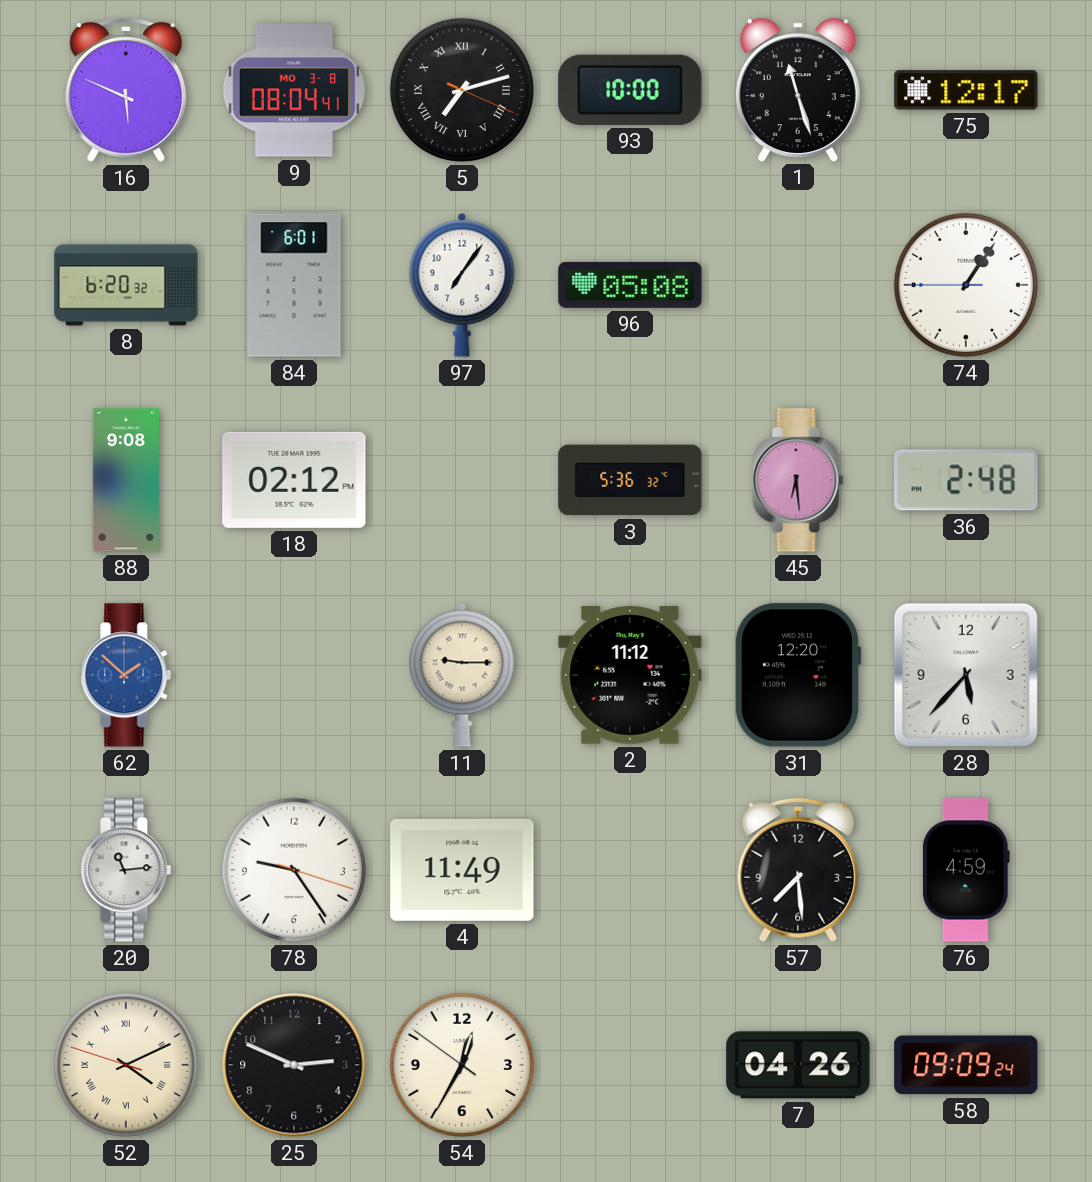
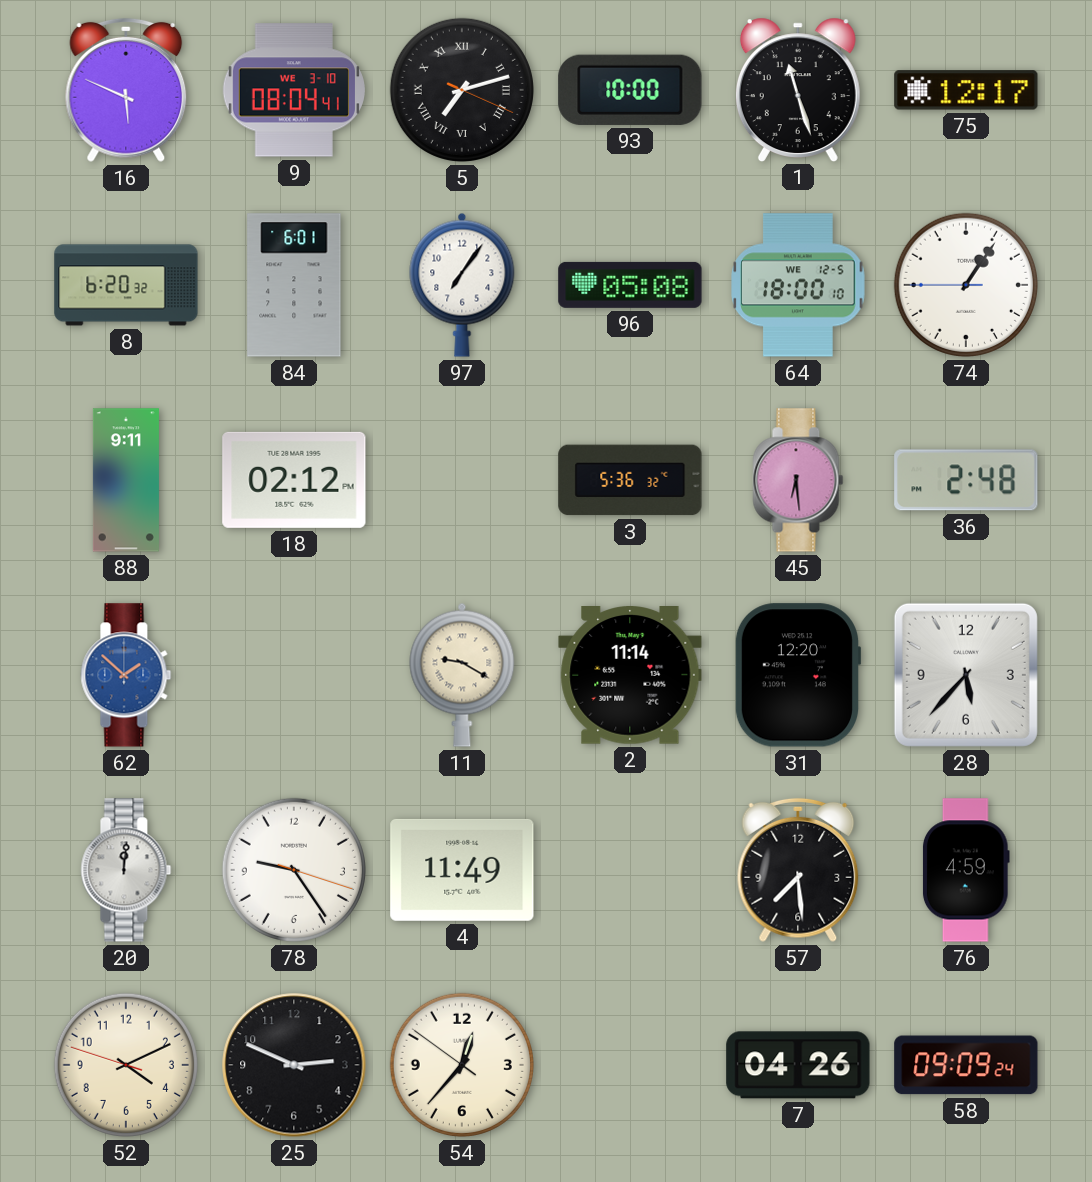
9 date: MO 3-8 -> WE 3-10
64: none -> 18:00
88: 9:08 -> 9:11
11: 9:15 -> 9:20
2: 11:12 -> 11:14
20: 11:14 -> 12:01
52 numerals: Roman -> Arabic
54: 12:34 -> 12:36
